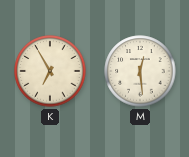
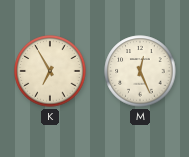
M: 12:29 -> 12:26
